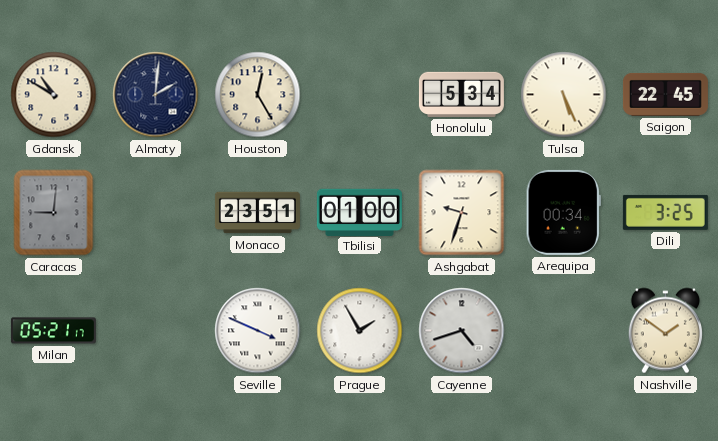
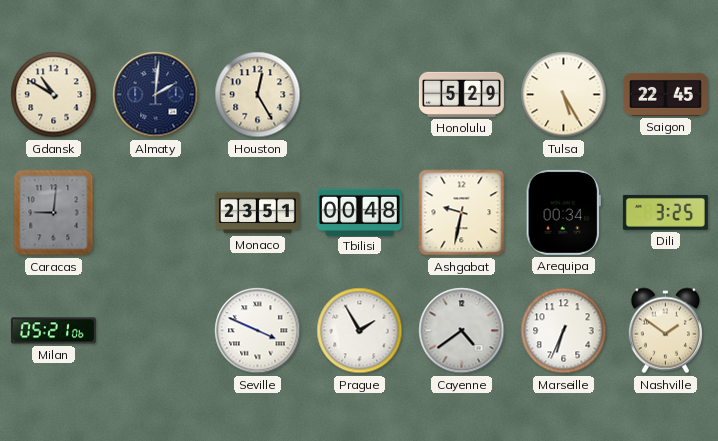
Honolulu: 5:34 -> 5:29
Tulsa: 5:26 -> 5:25
Tbilisi: 01:00 -> 00:48
Ashgabat: 9:33 -> 9:32
Milan: 05:21:17 -> 05:21:06
Cayenne: 4:42 -> 4:39
Marseille: none -> 6:34
